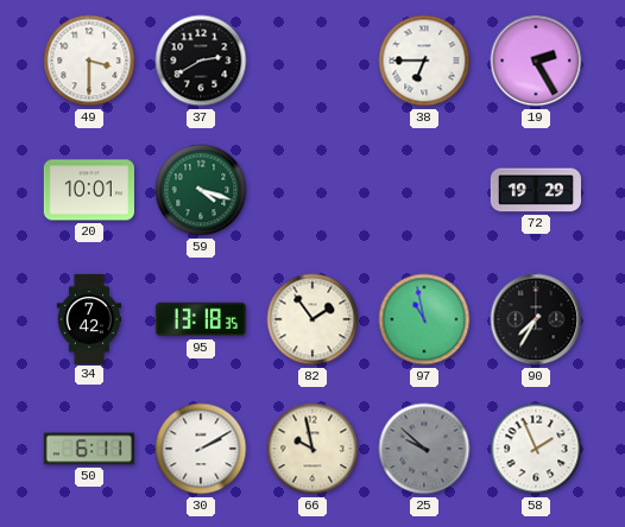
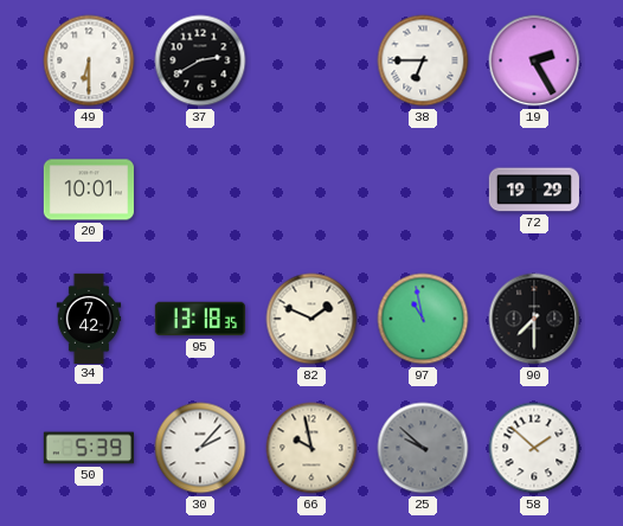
49: 3:30 -> 6:30
59: 4:18 -> none
82: 1:54 -> 1:49
90: 7:35 -> 7:30
50: 6:11 -> 5:39
30: 2:10 -> 2:07
58: 1:56 -> 1:52
